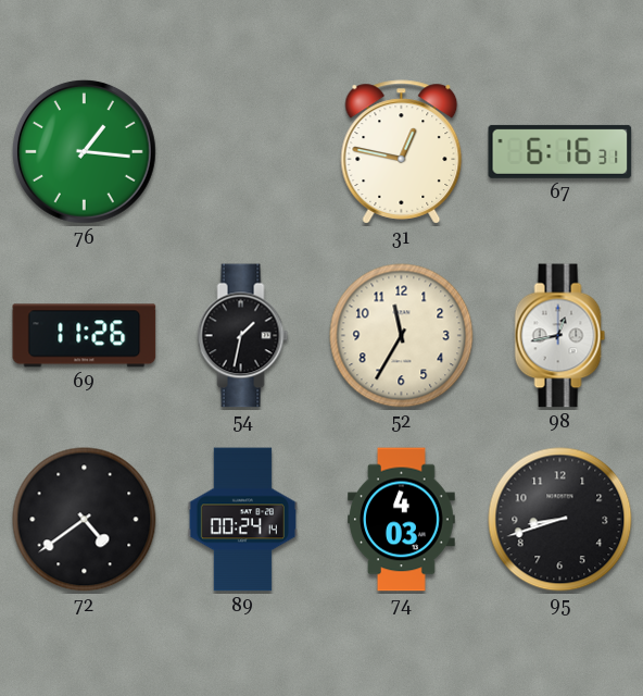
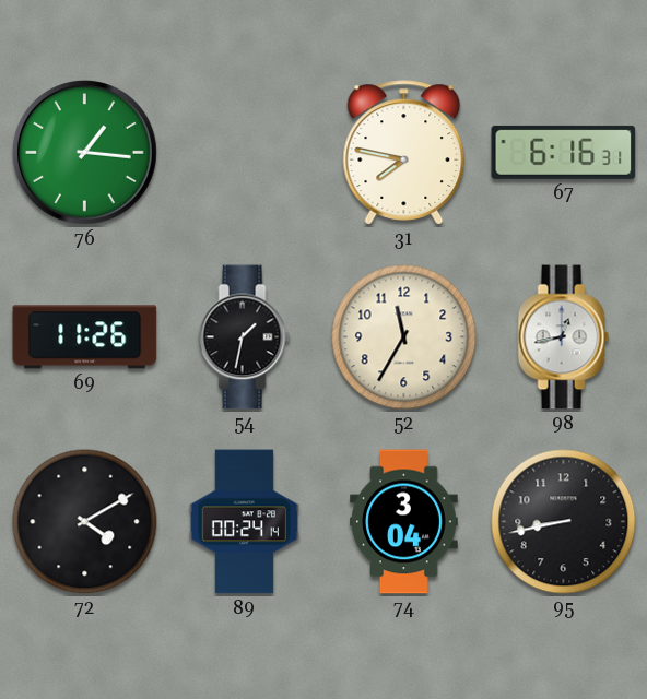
31: 12:47 -> 7:47
72: 4:39 -> 4:10
74: 4:03 -> 3:04
95: 8:42 -> 8:43
